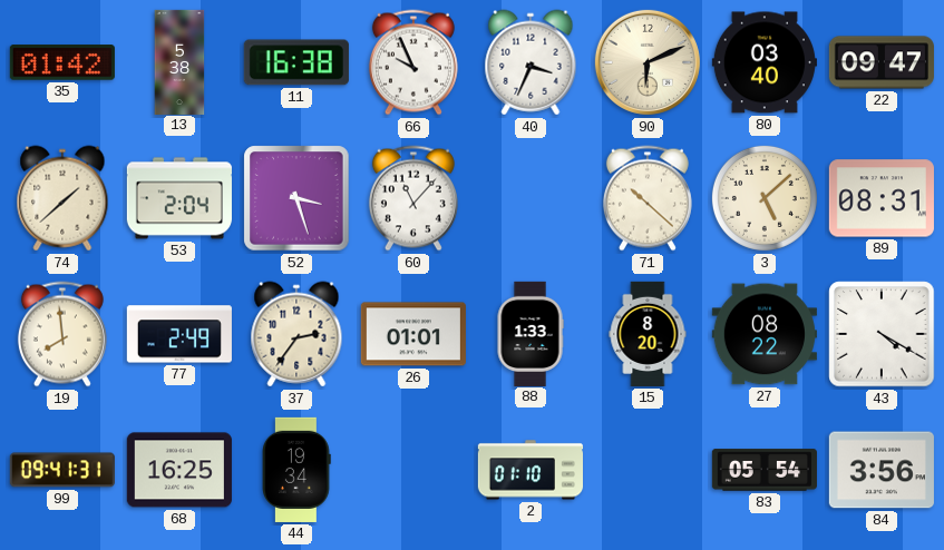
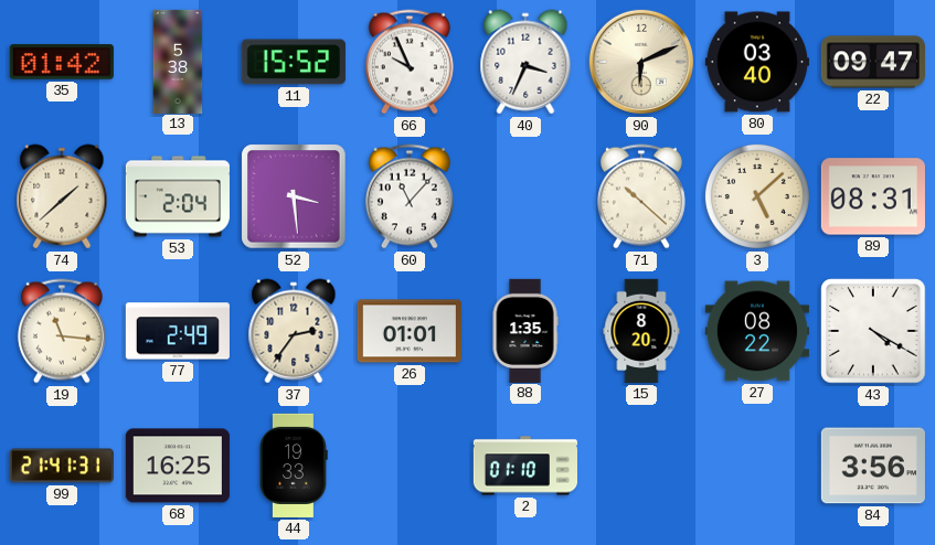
11: 16:38 -> 15:52
52: 3:27 -> 3:29
19: 7:59 -> 11:16
88: 1:33 -> 1:35
99: 09:41 -> 21:41
44: 19:34 -> 19:33
83: 05:54 -> none
